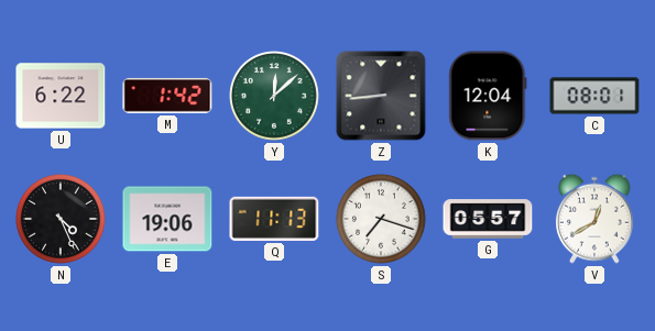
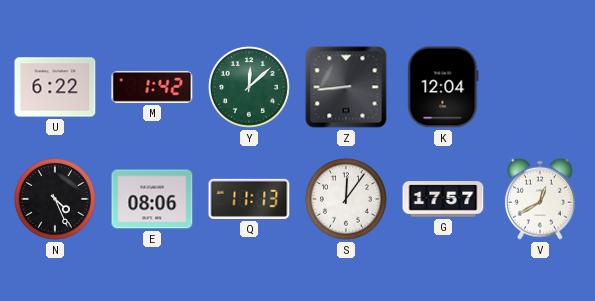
C: 08:01 -> none
E: 19:06 -> 08:06
S: 7:18 -> 12:06
G: 05:57 -> 17:57
